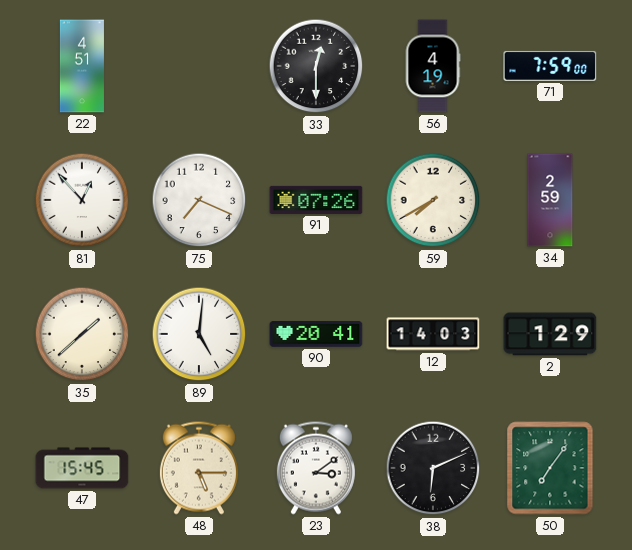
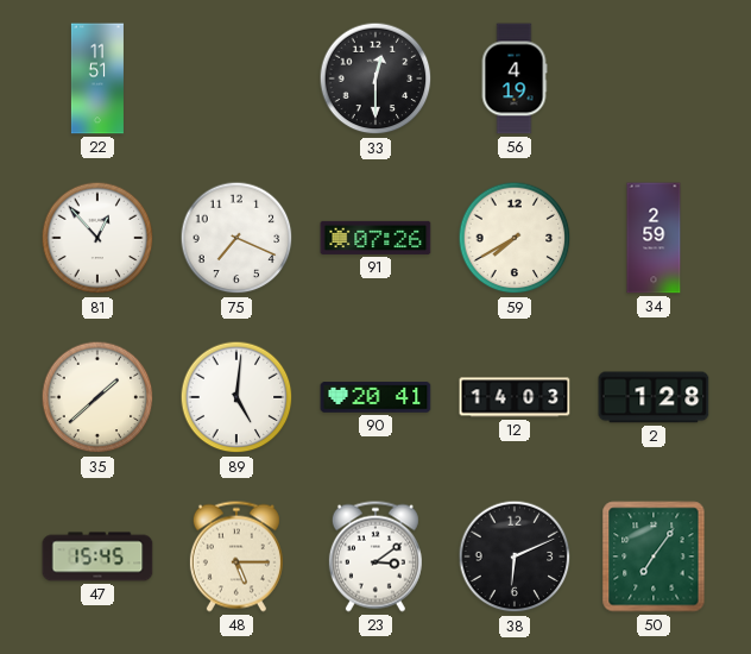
22: 4:51 -> 11:51
71: 7:59 -> none
2: 1:29 -> 1:28
